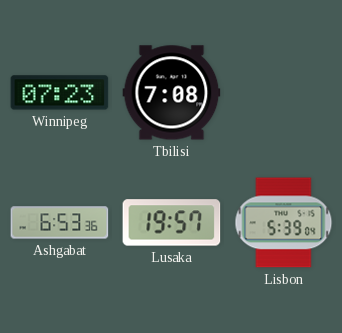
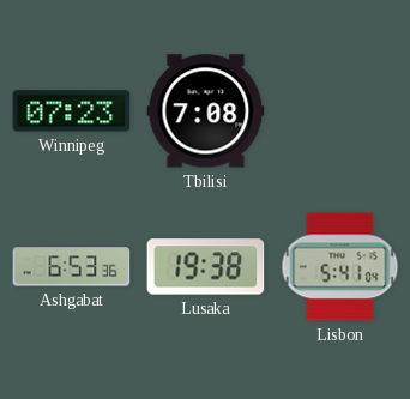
Lusaka: 19:57 -> 19:38
Lisbon: 5:39 -> 5:41
